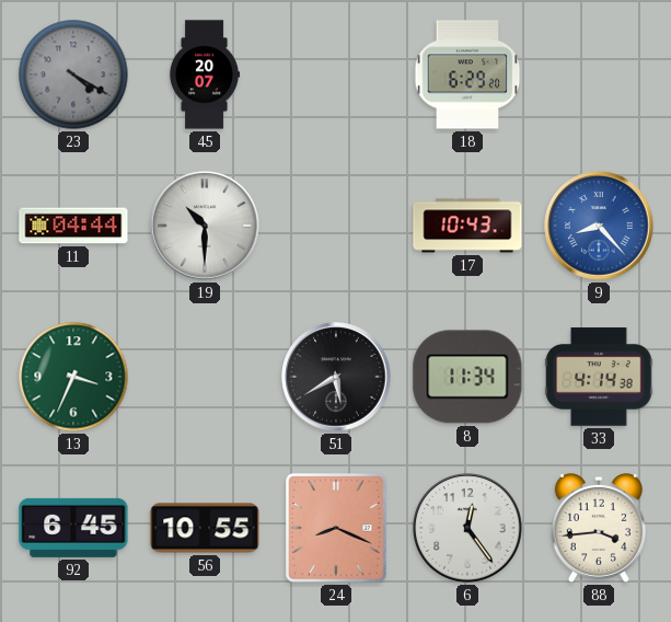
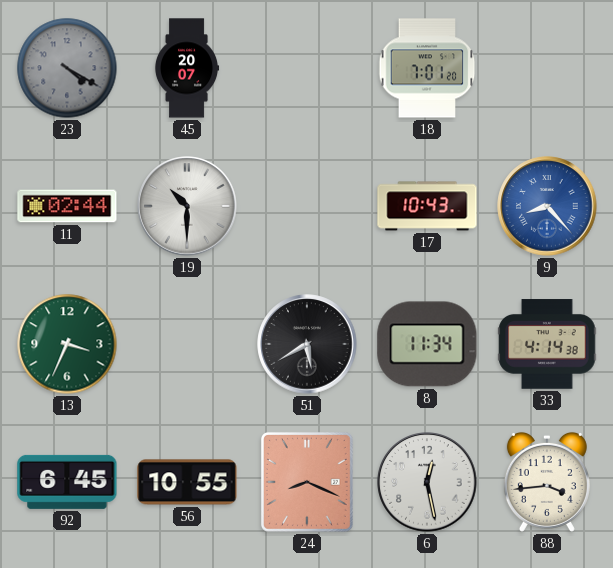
18: 6:29 -> 7:01
11: 04:44 -> 02:44
6: 12:24 -> 12:28
